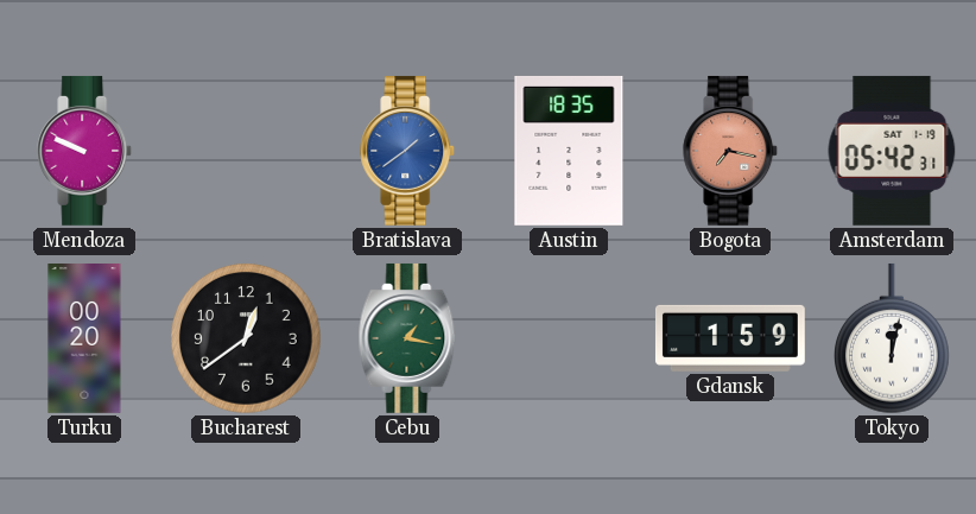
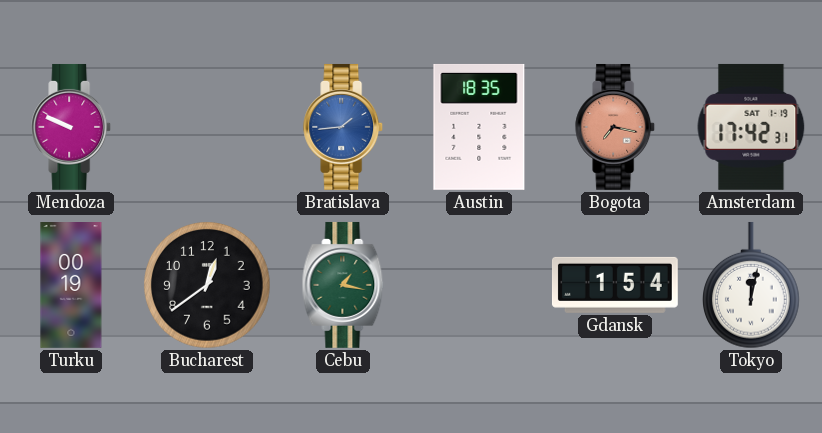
Bratislava: 1:39 -> 1:44
Amsterdam: 05:42 -> 17:42
Turku: 00:20 -> 00:19
Gdansk: 1:59 -> 1:54
